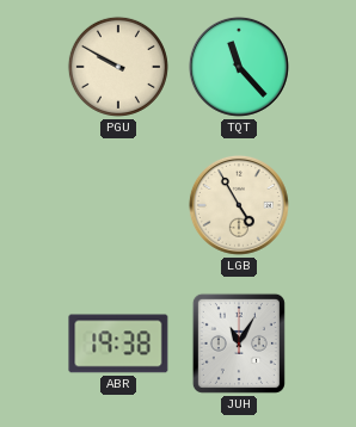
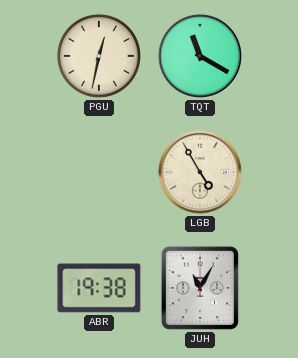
PGU: 9:50 -> 12:32
TQT: 11:23 -> 11:20
